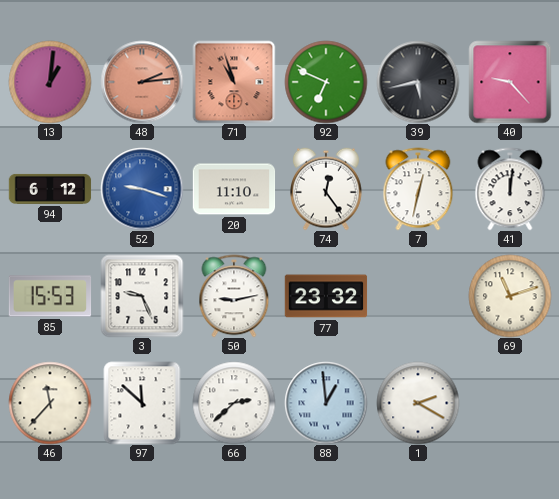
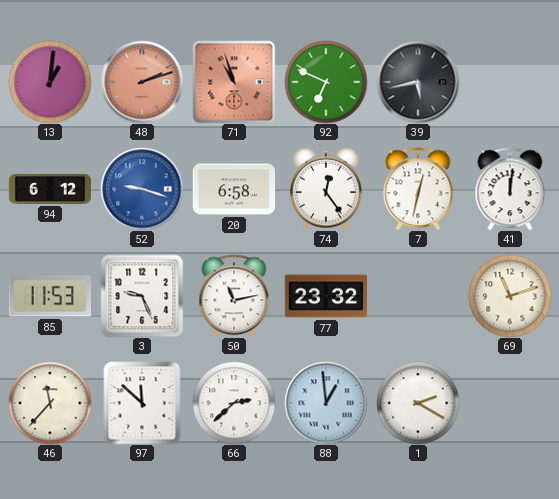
48: 2:14 -> 2:12
40: 9:23 -> none
20: 11:10 -> 6:58
85: 15:53 -> 11:53
50: 9:13 -> 11:13
